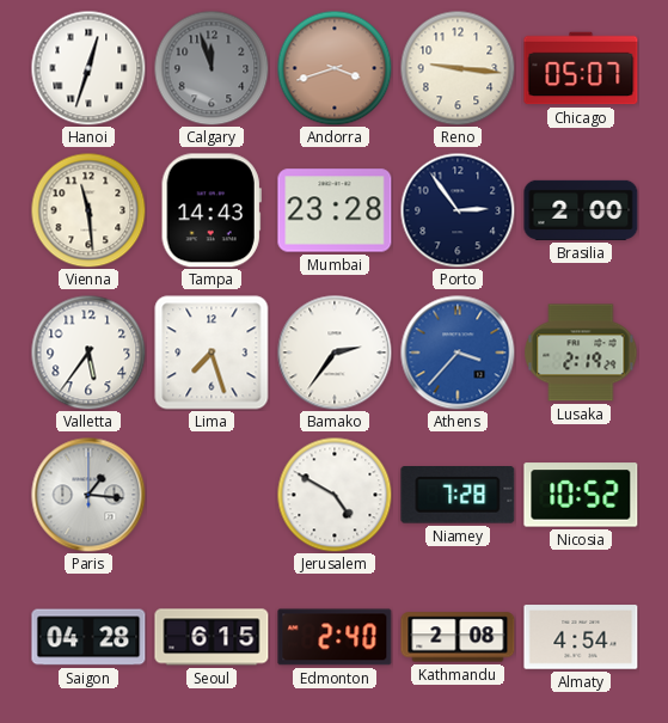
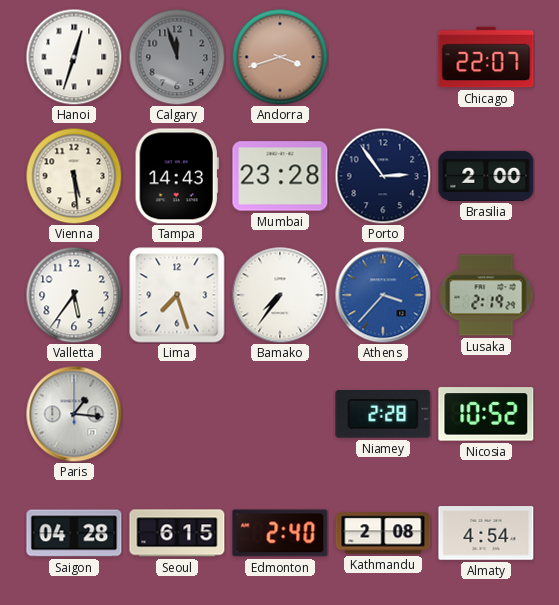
Reno: 9:16 -> none
Chicago: 05:07 -> 22:07
Vienna: 11:29 -> 5:29
Bamako: 2:36 -> 7:36
Jerusalem: 4:50 -> none
Niamey: 7:28 -> 2:28
